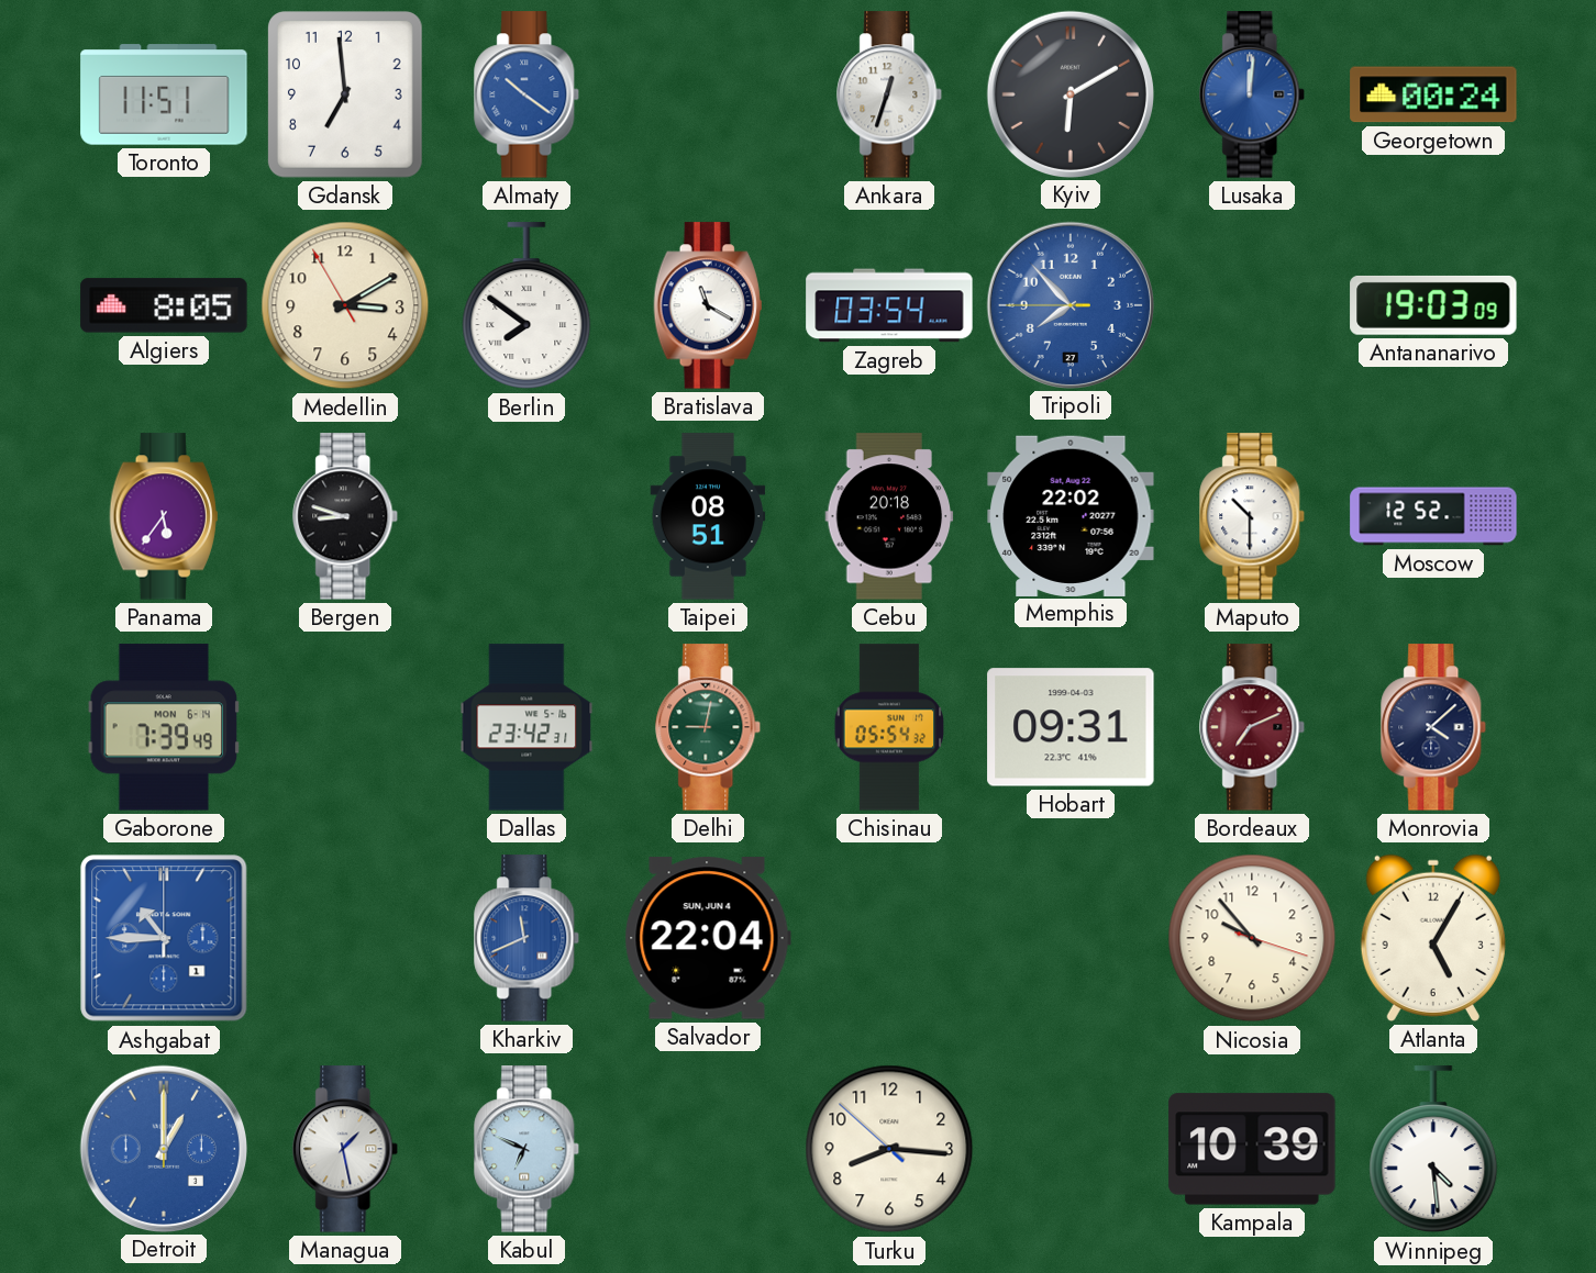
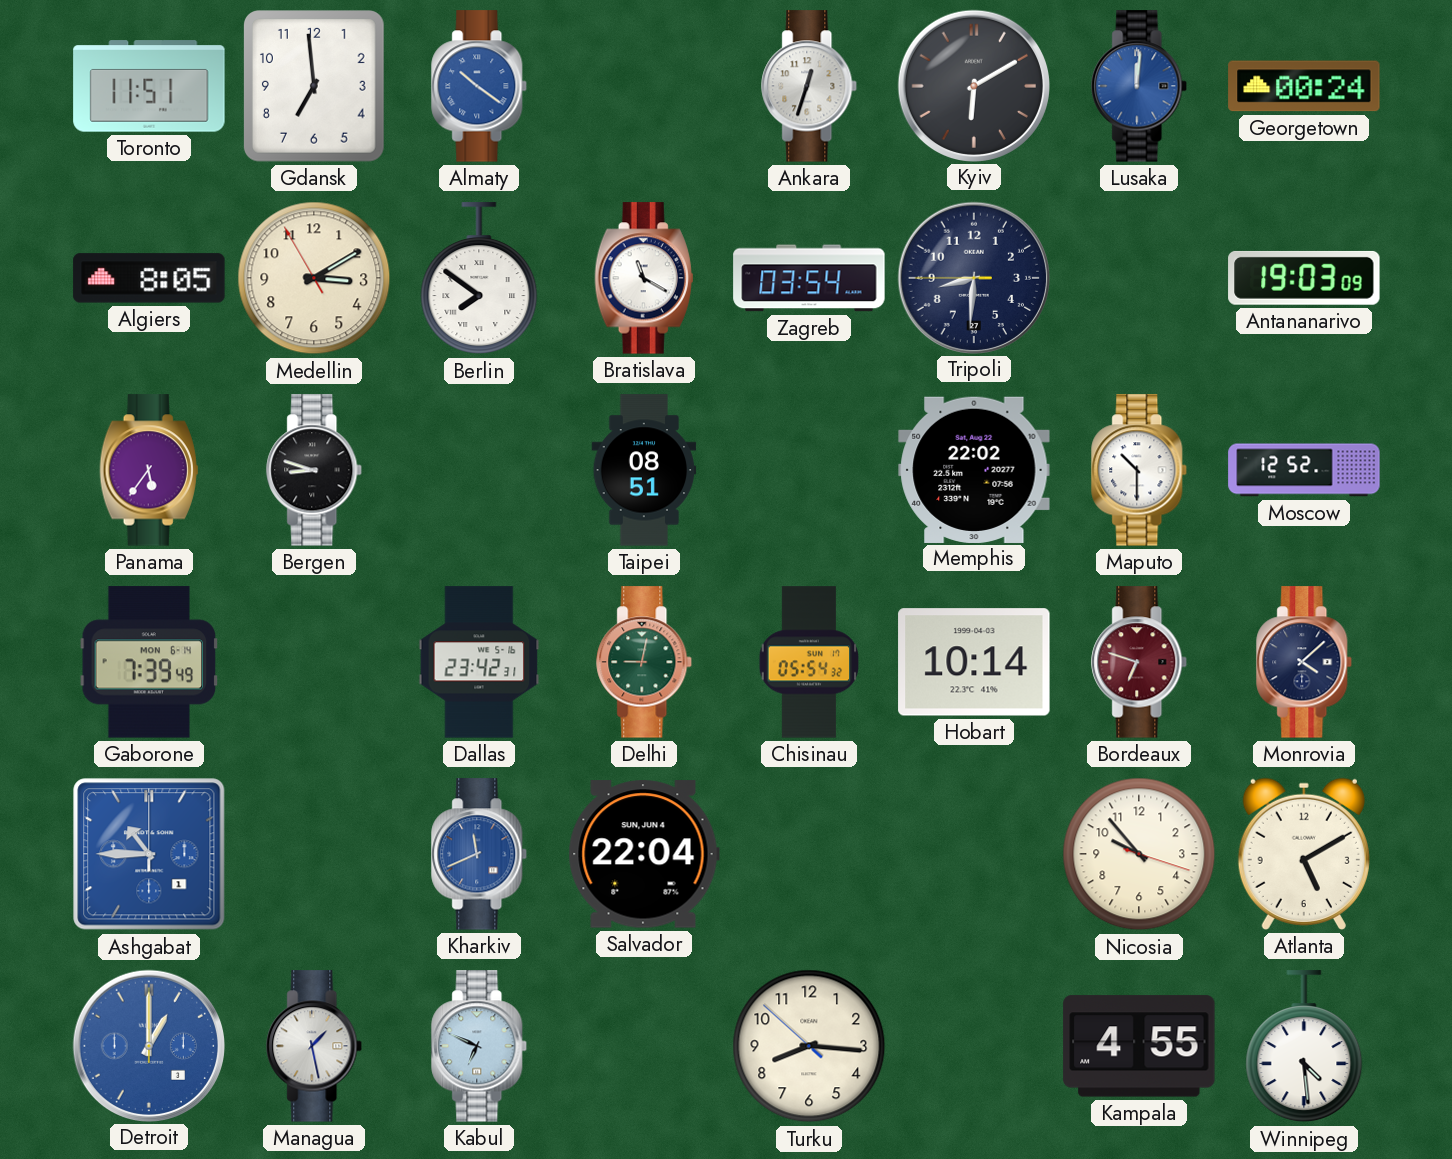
Tripoli: 7:52 -> 8:30
Tripoli dial: blue -> navy
Cebu: 20:18 -> none
Hobart: 09:31 -> 10:14
Bordeaux: 7:11 -> 6:48
Atlanta: 5:05 -> 5:10
Kampala: 10:39 -> 4:55
